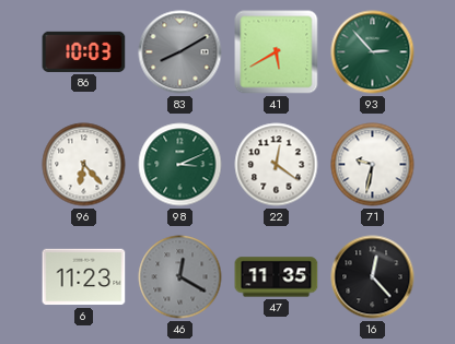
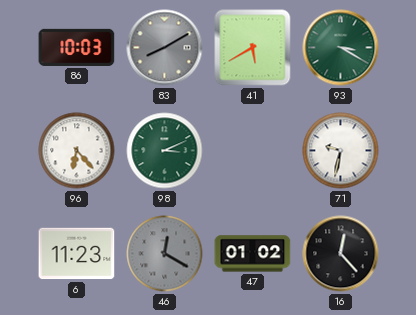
93: 2:53 -> 3:20
22: 12:21 -> none
47: 11:35 -> 01:02
